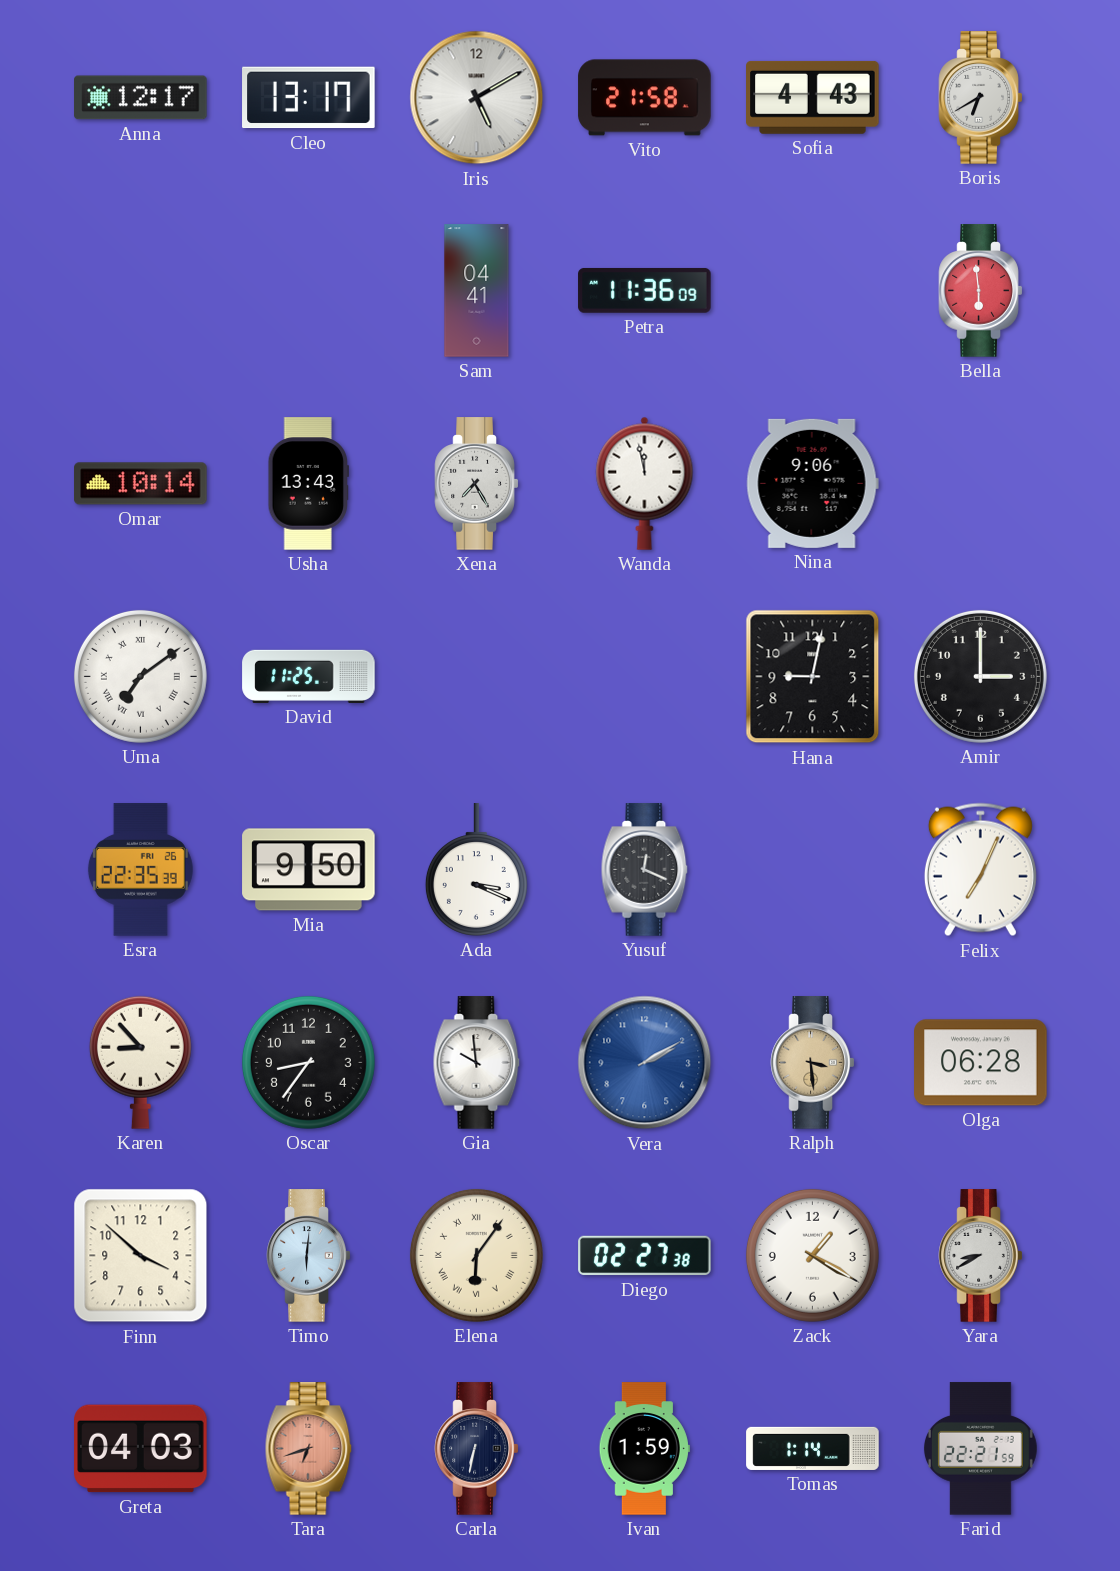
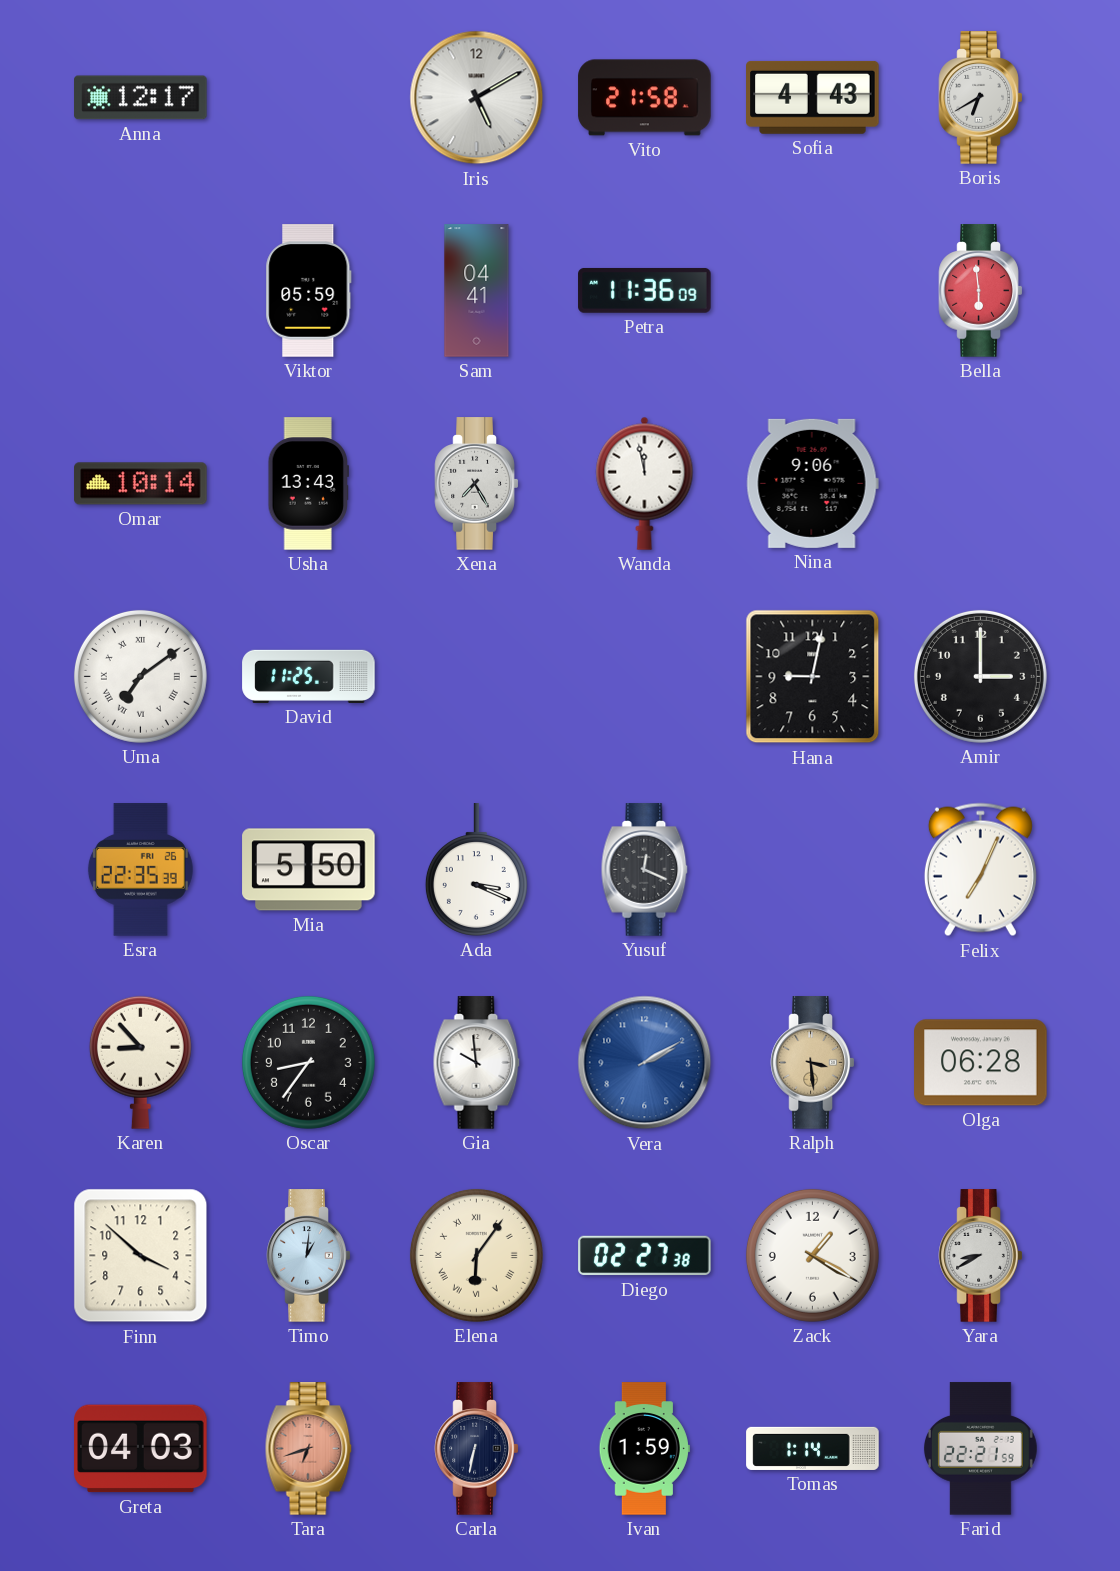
Cleo: 13:17 -> none
Viktor: none -> 05:59
Mia: 9:50 -> 5:50
Timo: 6:01 -> 1:01
